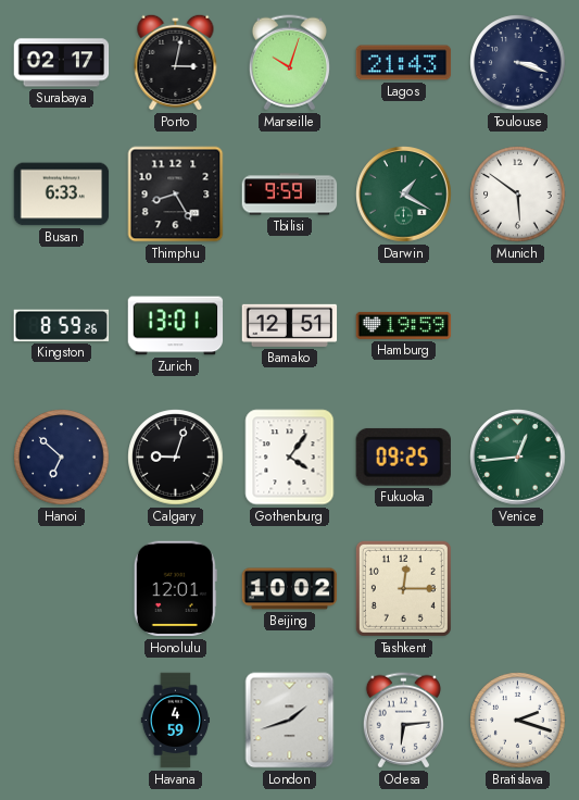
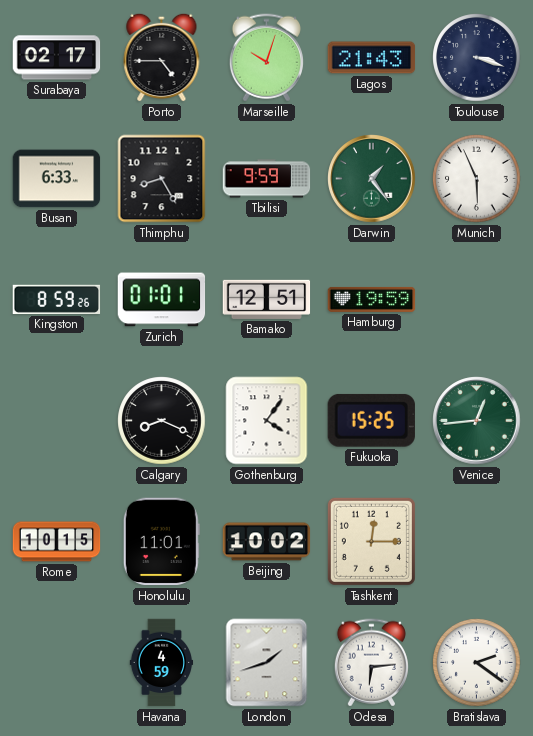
Porto: 3:02 -> 4:45
Darwin: 1:20 -> 1:24
Munich: 5:51 -> 5:56
Zurich: 13:01 -> 01:01
Hanoi: 6:52 -> none
Calgary: 9:03 -> 8:19
Fukuoka: 09:25 -> 15:25
Rome: none -> 10:15
Honolulu: 12:01 -> 11:01
Bratislava: 2:18 -> 2:21
